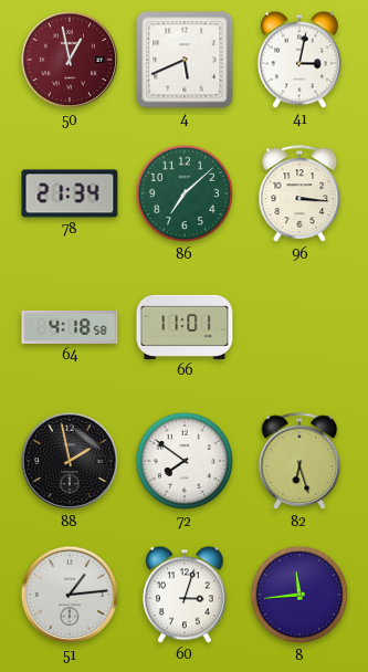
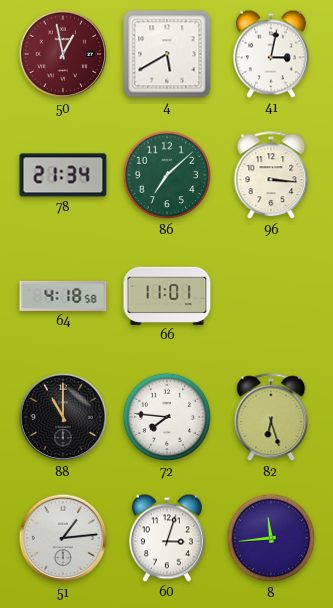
4: 5:41 -> 5:40
88: 1:58 -> 11:00
72: 7:51 -> 7:46
